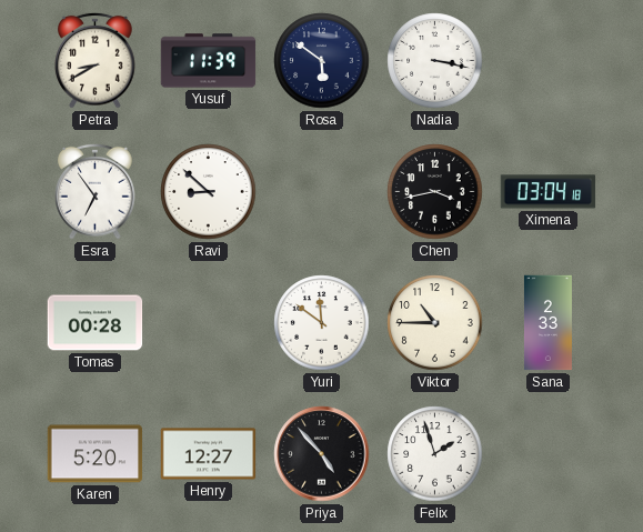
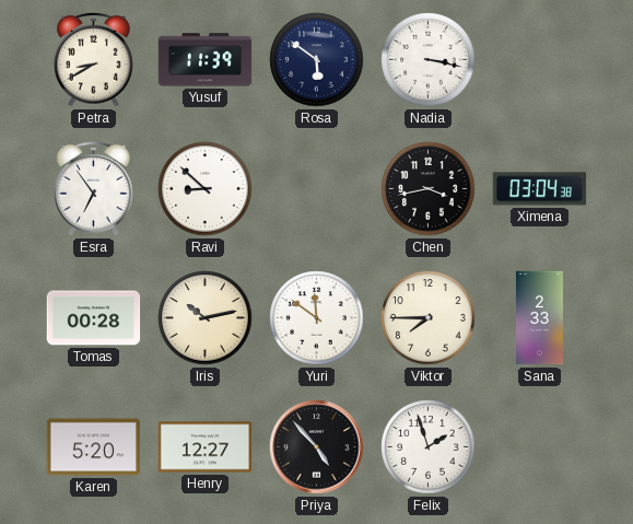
Ximena: 03:04:18 -> 03:04:38
Iris: none -> 10:13
Viktor: 10:45 -> 7:45
